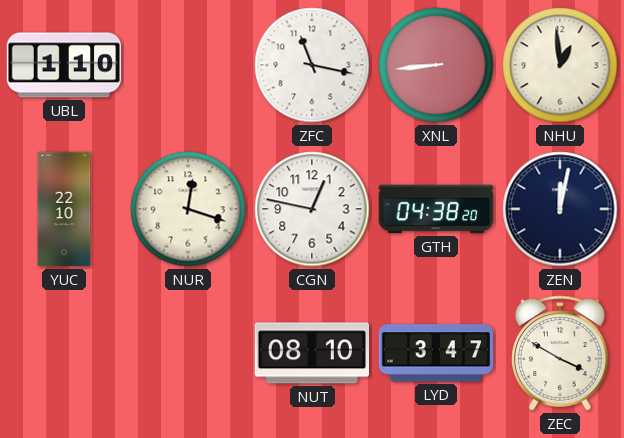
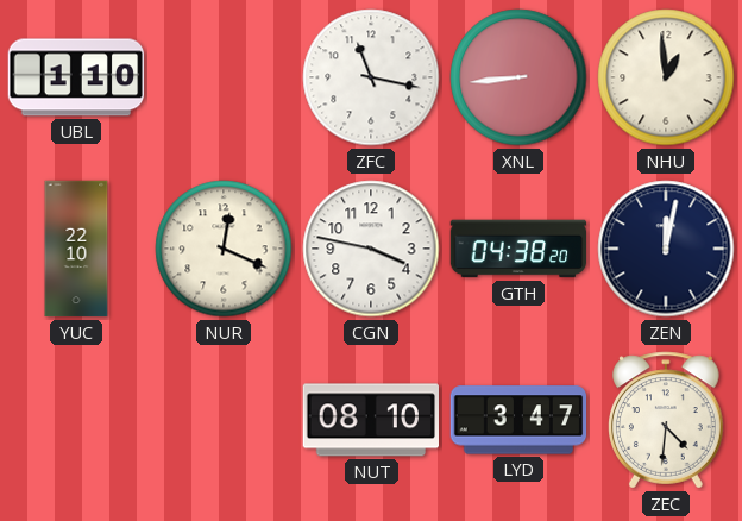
NUR: 12:18 -> 12:19
CGN: 12:47 -> 3:47
ZEC: 3:50 -> 4:31
